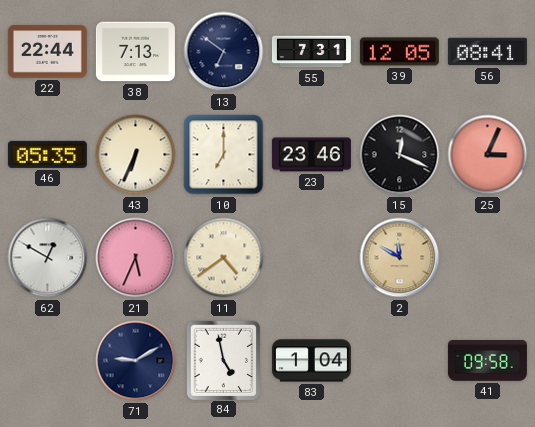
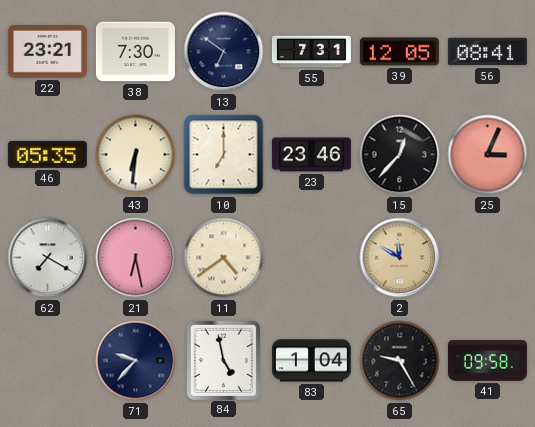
22: 22:44 -> 23:21
38: 7:13 -> 7:30
43: 6:34 -> 6:31
15: 12:19 -> 12:37
62: 12:50 -> 7:20
21: 5:34 -> 6:28
71: 9:10 -> 9:37
65: none -> 9:25
